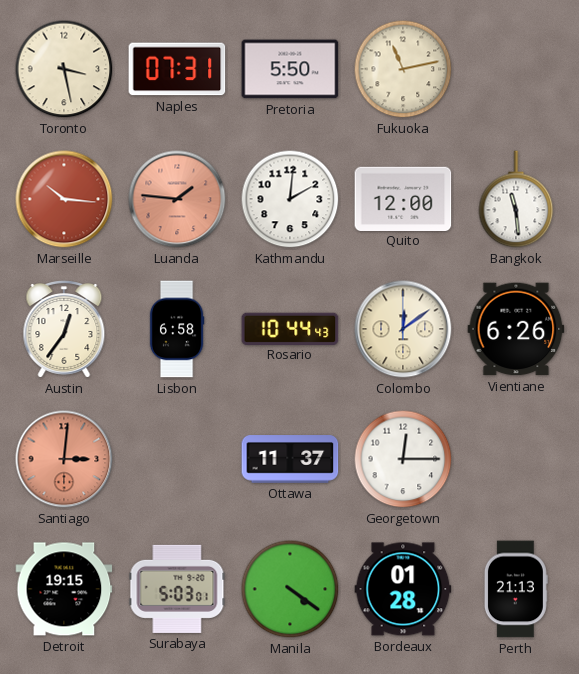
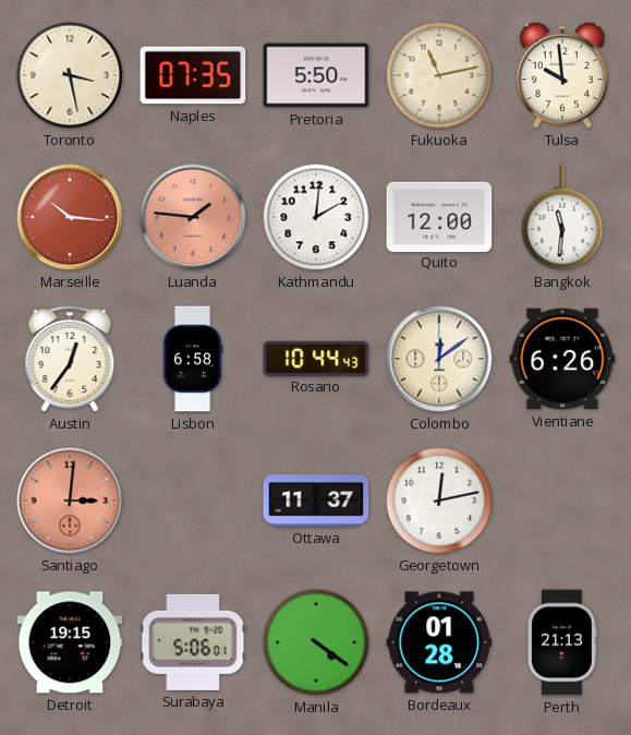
Naples: 07:31 -> 07:35
Tulsa: none -> 9:59
Bangkok: 11:29 -> 11:31
Georgetown: 12:15 -> 12:13
Surabaya: 5:03 -> 5:06
